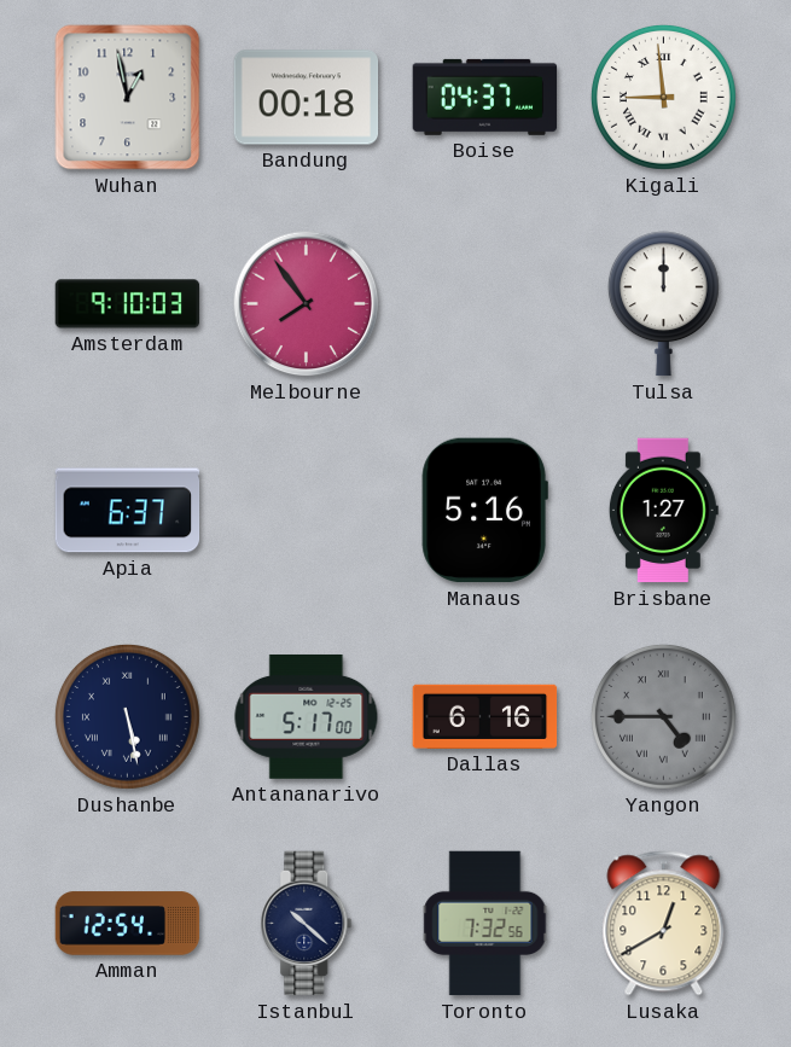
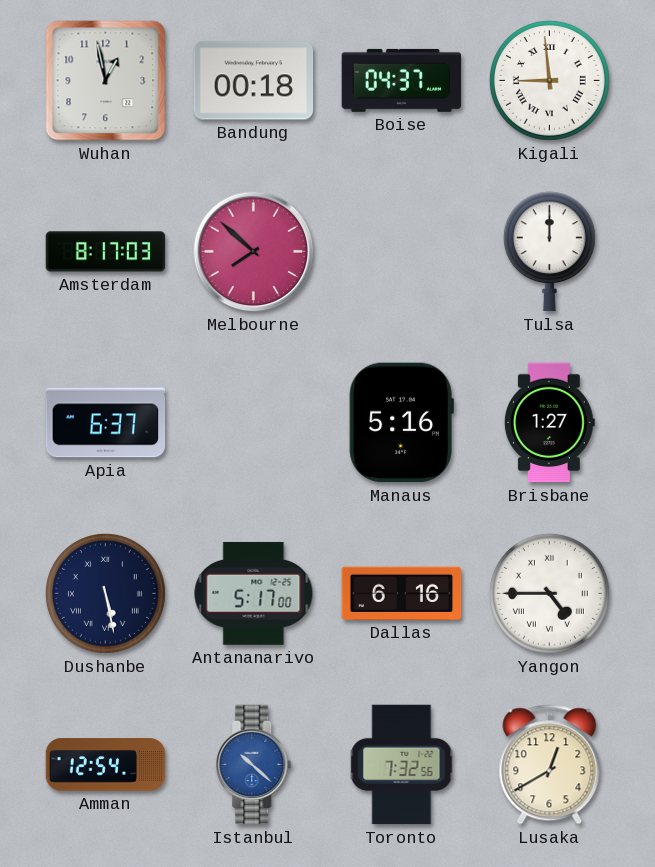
Amsterdam: 9:10 -> 8:17
Melbourne: 7:54 -> 7:52
Yangon dial: grey -> white
Istanbul dial: navy -> blue
